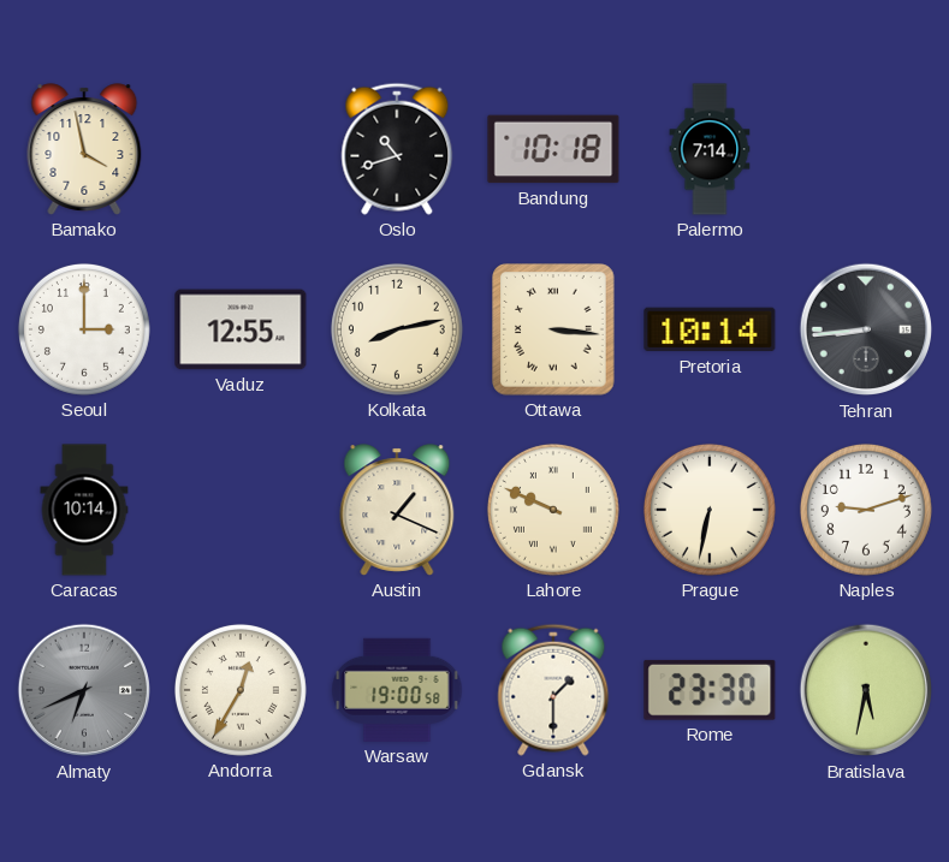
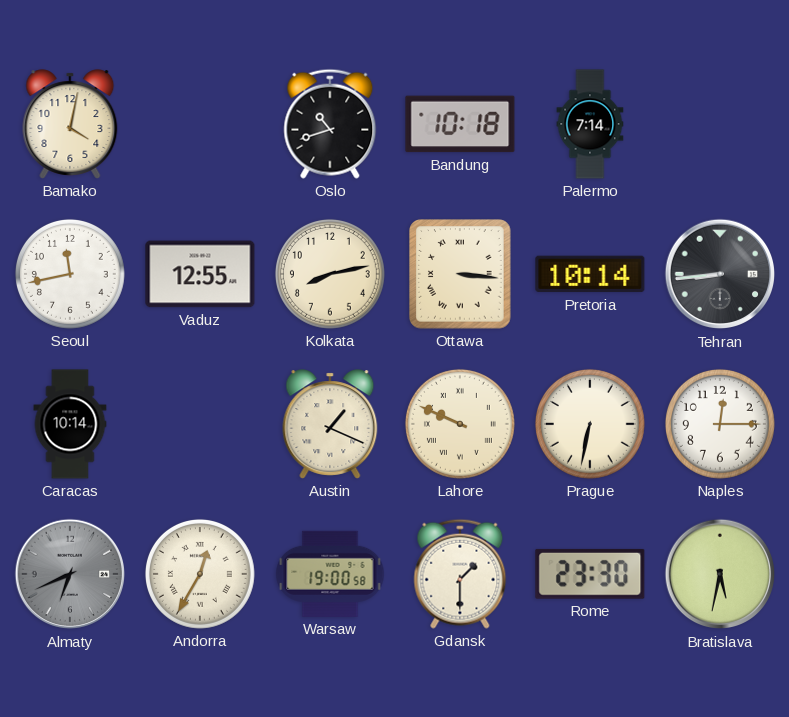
Bamako: 3:58 -> 4:02
Seoul: 3:00 -> 11:43
Naples: 9:12 -> 12:15
